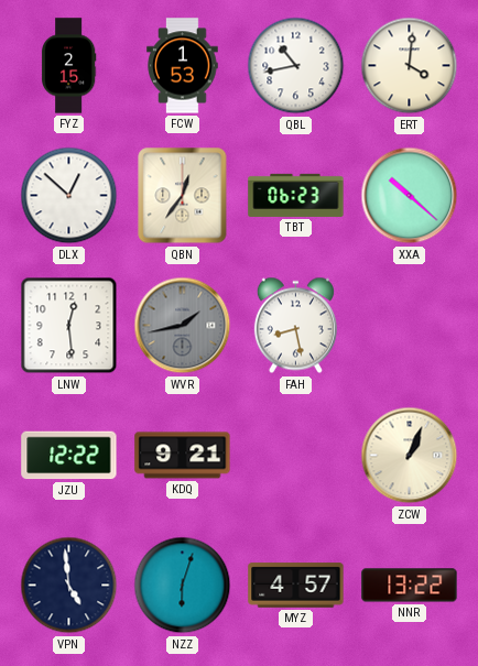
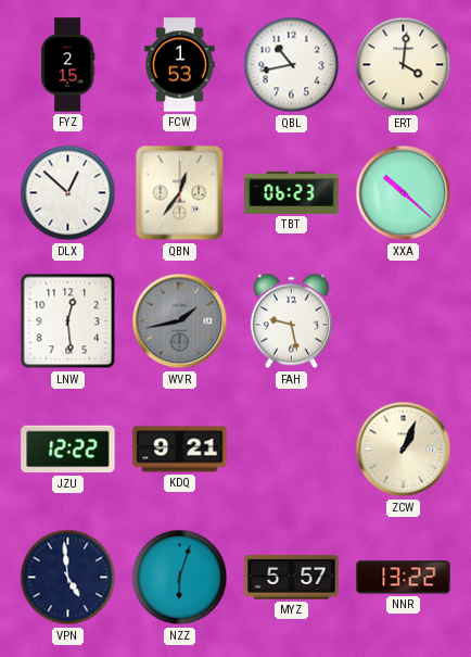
FAH: 8:28 -> 9:28
MYZ: 4:57 -> 5:57
